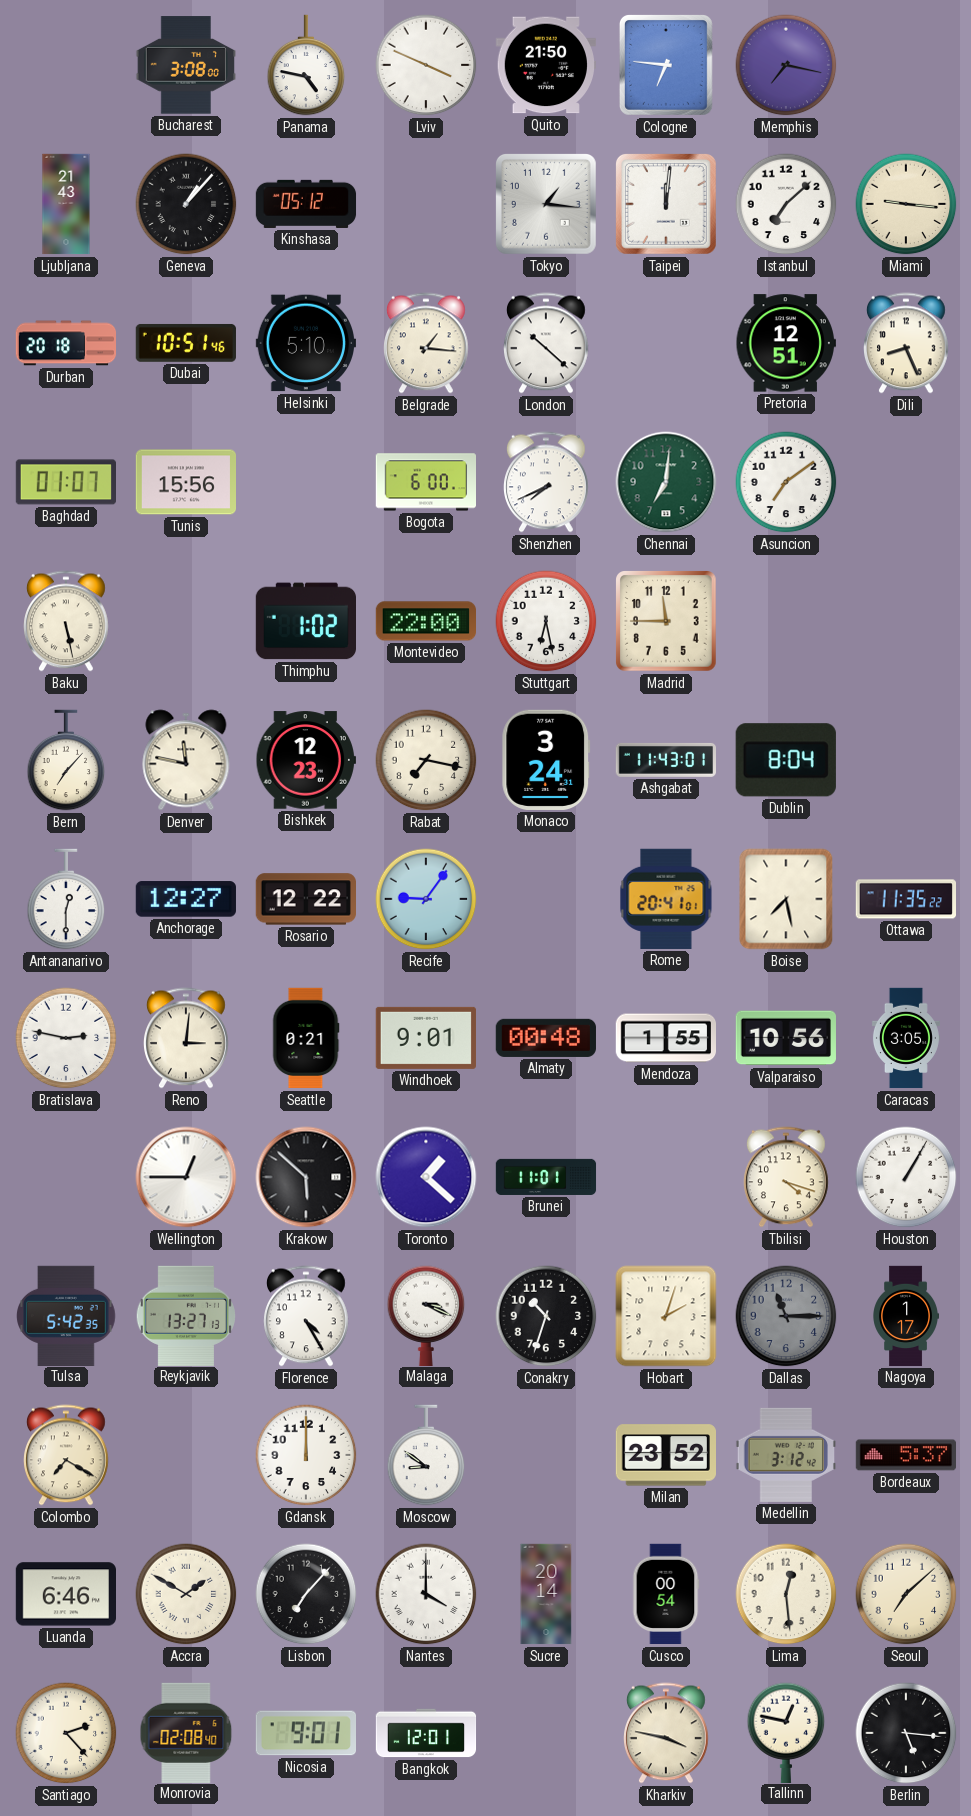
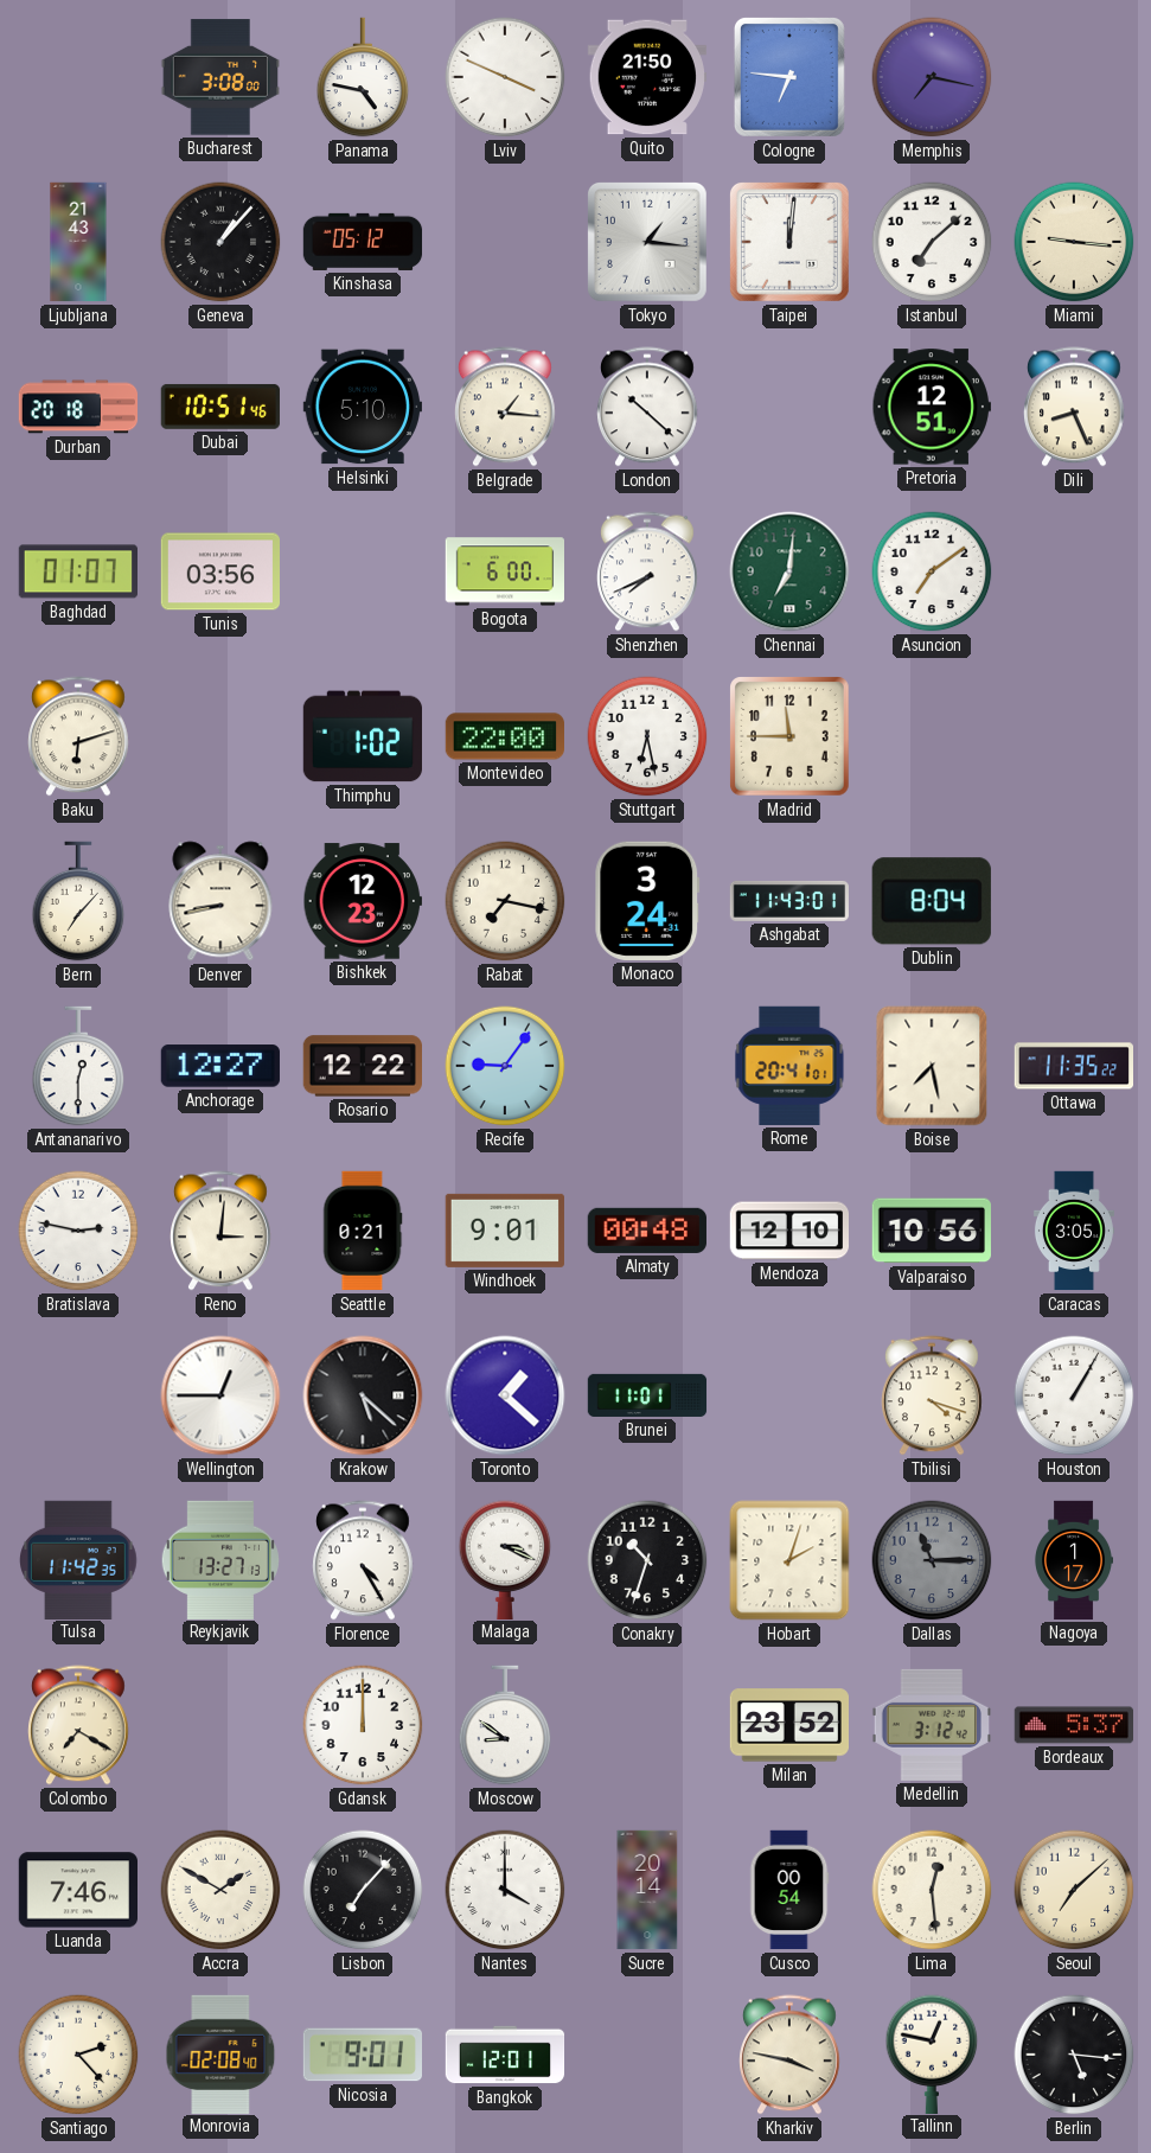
Tunis: 15:56 -> 03:56
Baku: 5:28 -> 6:12
Denver: 11:47 -> 8:43
Mendoza: 1:55 -> 12:10
Krakow: 5:52 -> 5:22
Tulsa: 5:42 -> 11:42
Luanda: 6:46 -> 7:46
